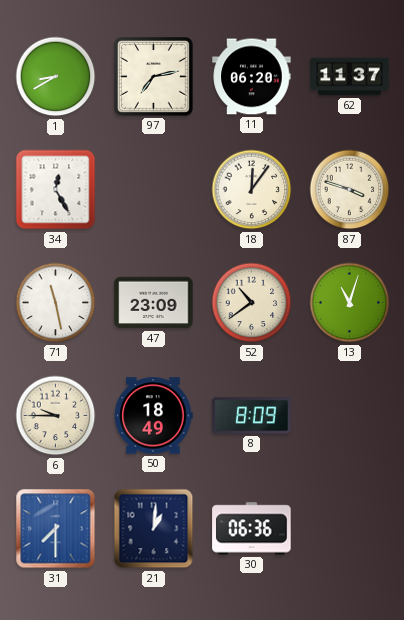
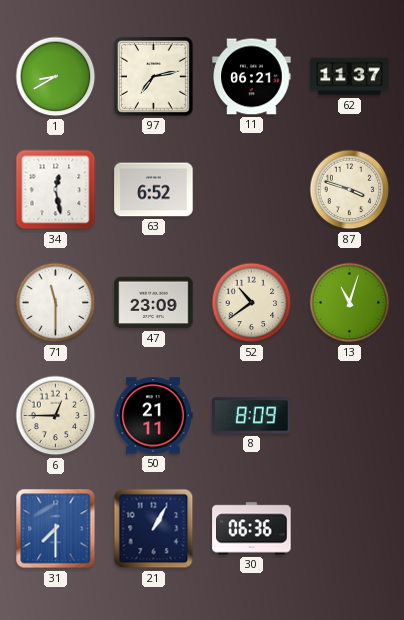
11: 06:20 -> 06:21
34: 12:25 -> 12:28
63: none -> 6:52
18: 12:06 -> none
71: 11:28 -> 11:30
6: 9:45 -> 12:45
50: 18:49 -> 21:11
21: 1:01 -> 1:05
